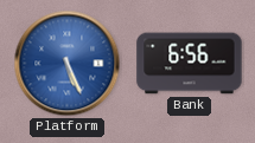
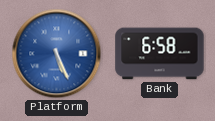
Bank: 6:56 -> 6:58
